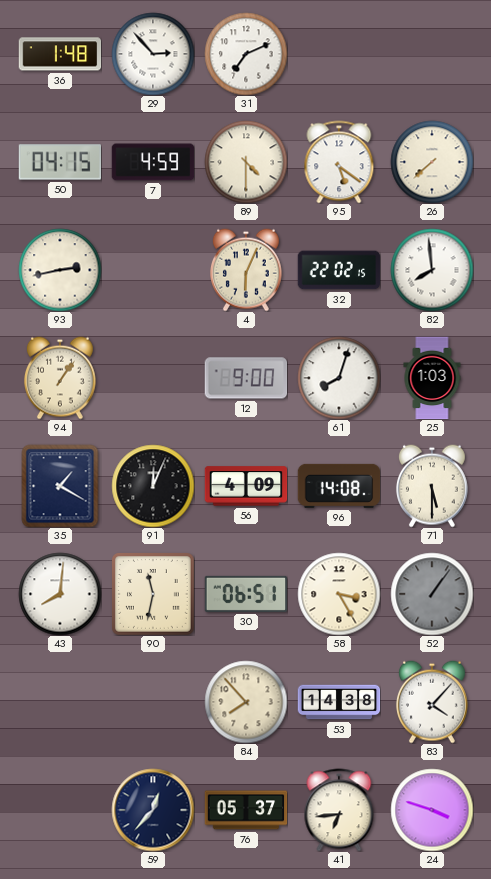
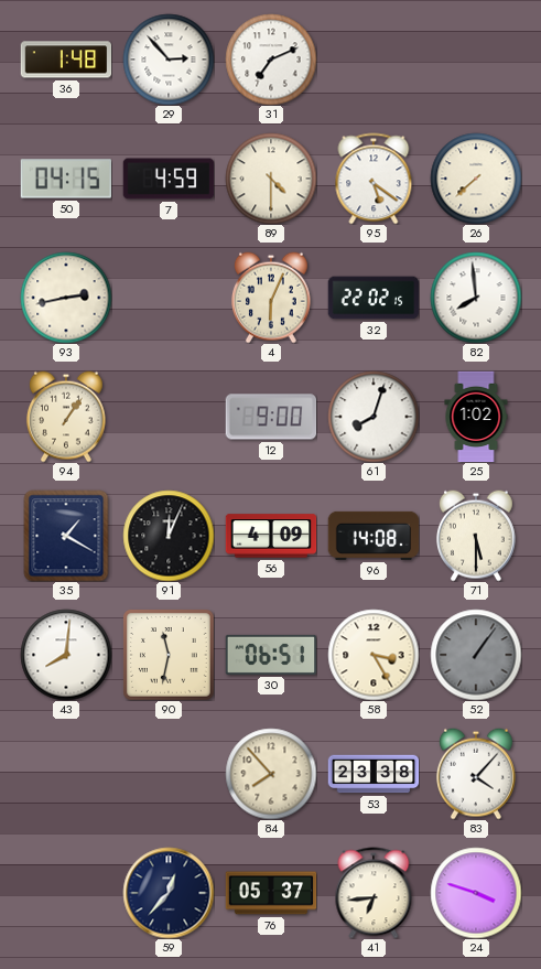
25: 1:03 -> 1:02
53: 14:38 -> 23:38
